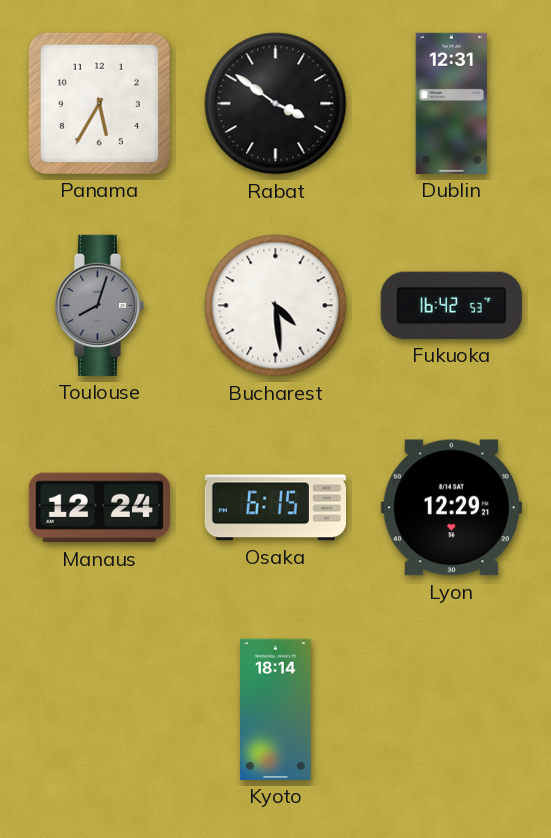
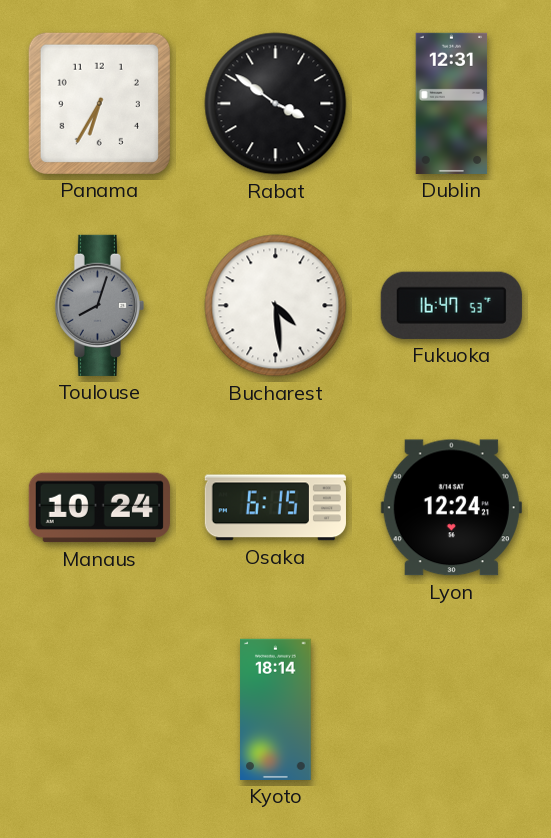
Panama: 5:35 -> 6:35
Fukuoka: 16:42 -> 16:47
Manaus: 12:24 -> 10:24
Lyon: 12:29 -> 12:24
